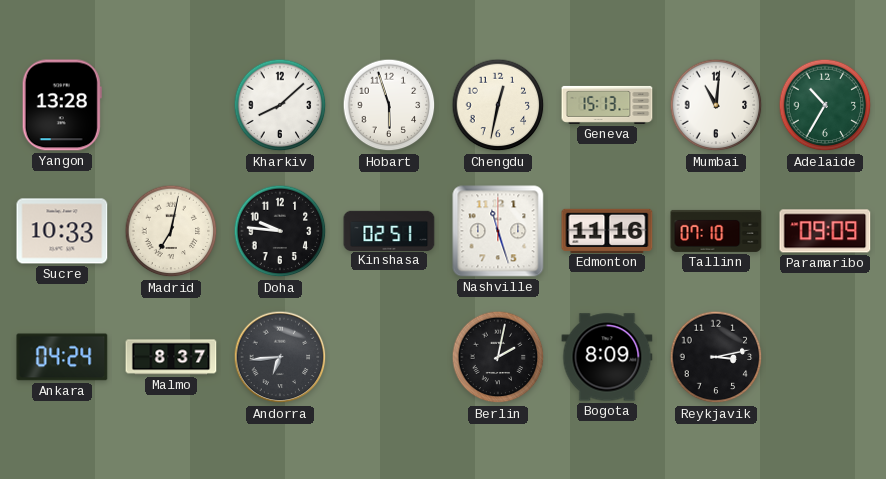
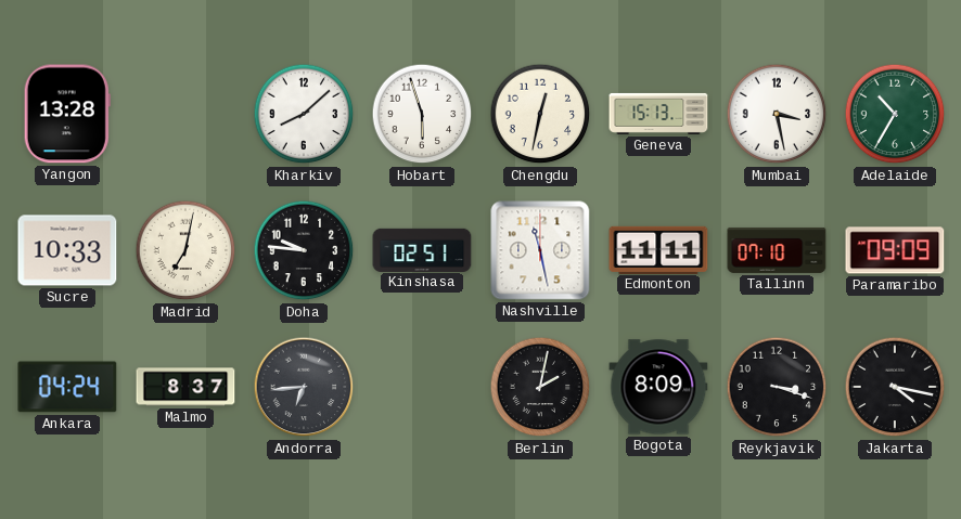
Mumbai: 11:01 -> 3:28
Nashville: 11:27 -> 11:28
Edmonton: 11:16 -> 11:11
Reykjavik: 3:13 -> 3:18
Jakarta: none -> 4:17
